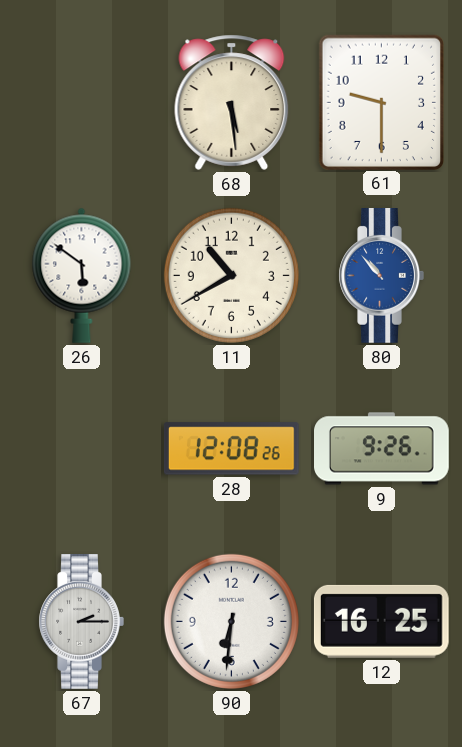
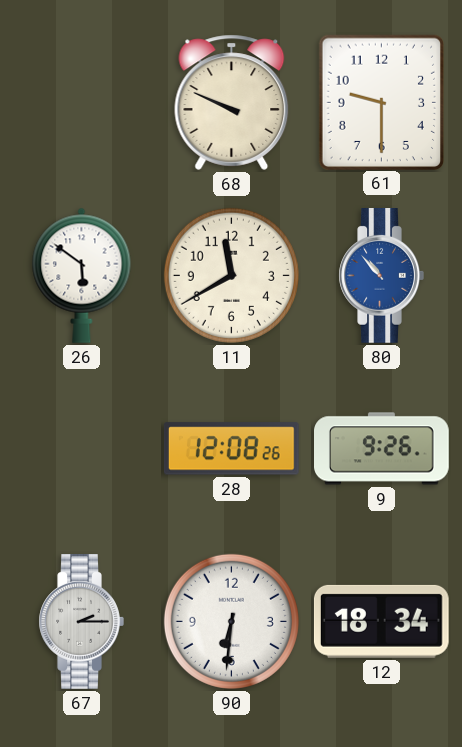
68: 5:29 -> 9:49
11: 10:40 -> 11:40
12: 16:25 -> 18:34
